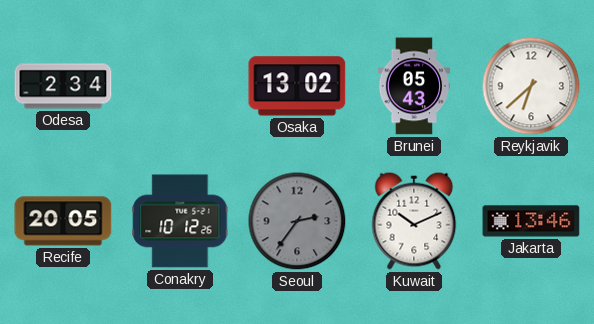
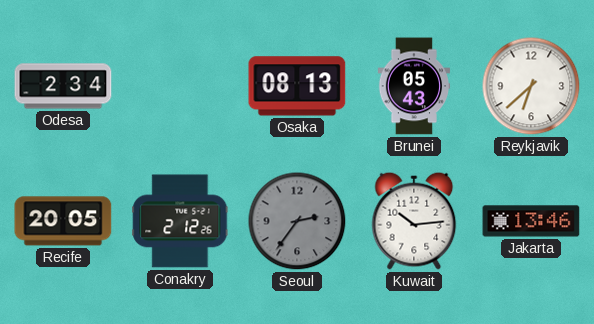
Osaka: 13:02 -> 08:13
Conakry: 10:12 -> 2:12
Kuwait: 10:11 -> 10:14
